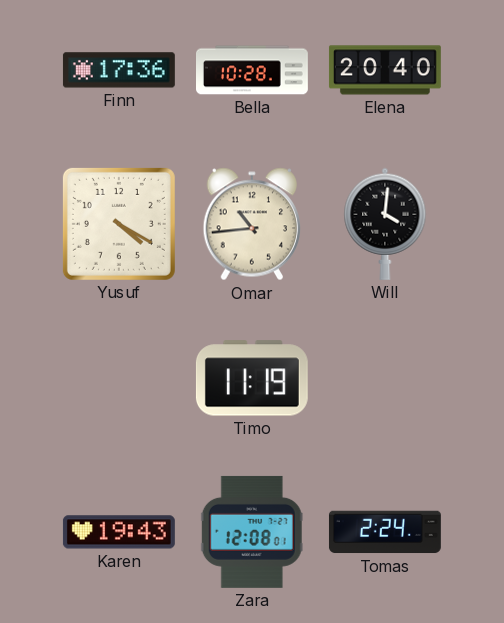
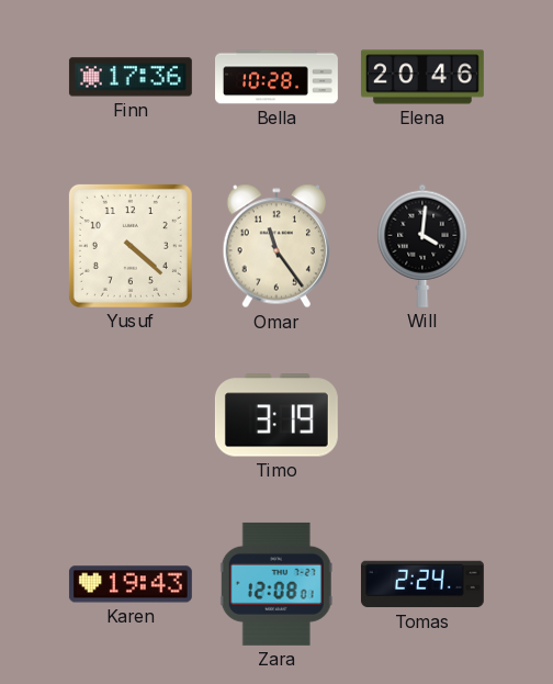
Elena: 20:40 -> 20:46
Yusuf: 4:20 -> 4:22
Omar: 10:44 -> 11:24
Timo: 11:19 -> 3:19
